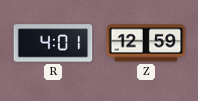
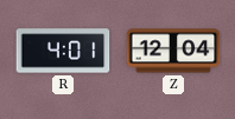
Z: 12:59 -> 12:04
